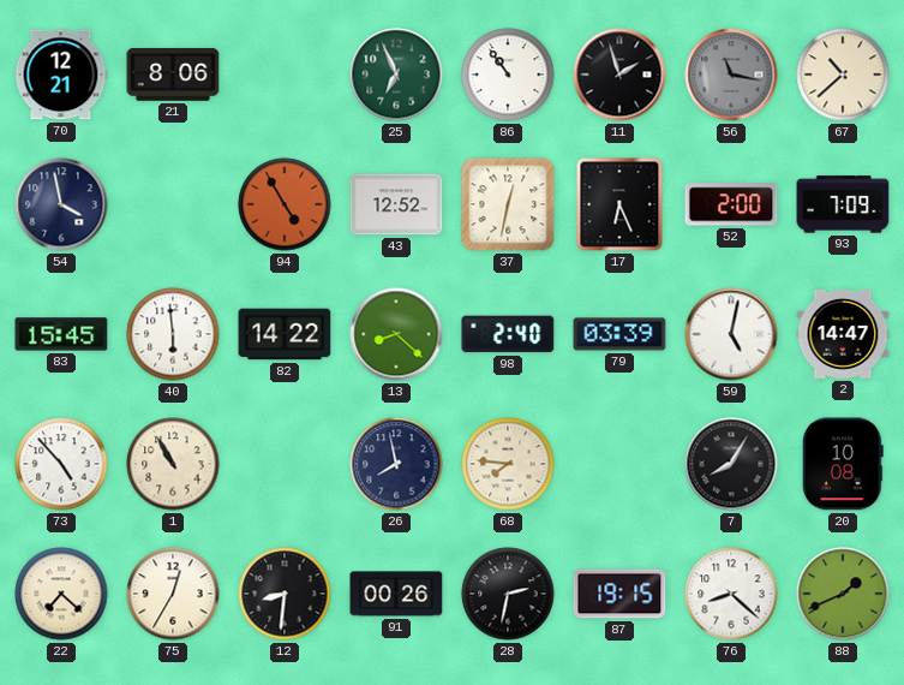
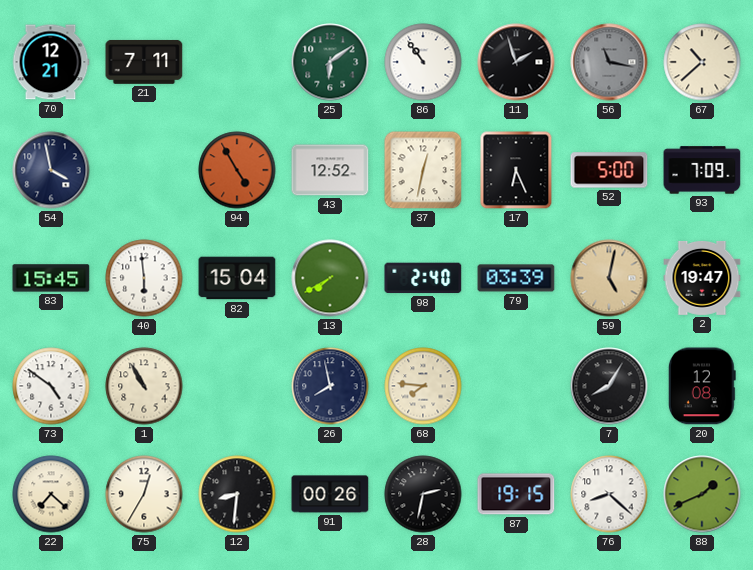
21: 8:06 -> 7:11
25: 6:56 -> 6:09
52: 2:00 -> 5:00
82: 14:22 -> 15:04
13: 8:22 -> 7:40
59 dial: white -> champagne
2: 14:47 -> 19:47
73: 4:53 -> 4:51
20: 10:08 -> 12:08
